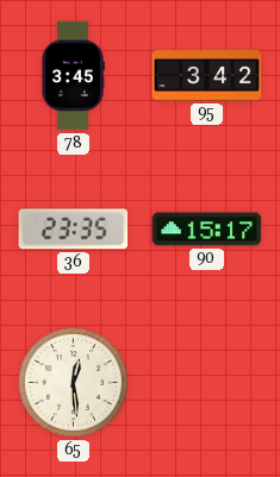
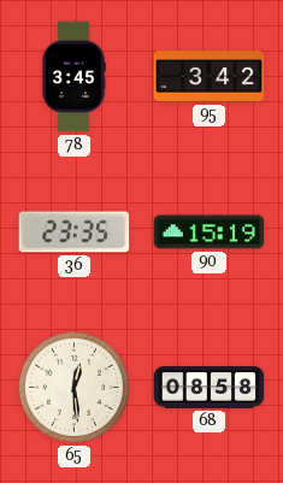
90: 15:17 -> 15:19
68: none -> 08:58
